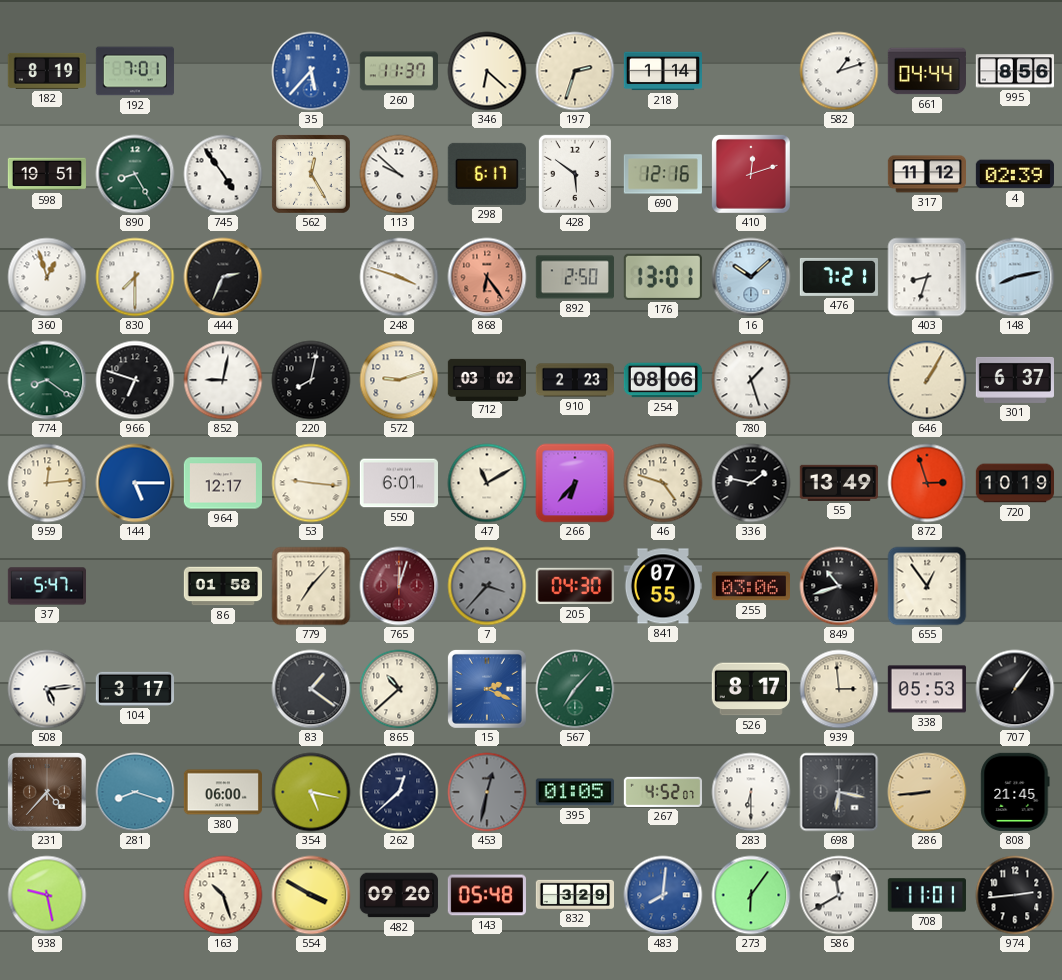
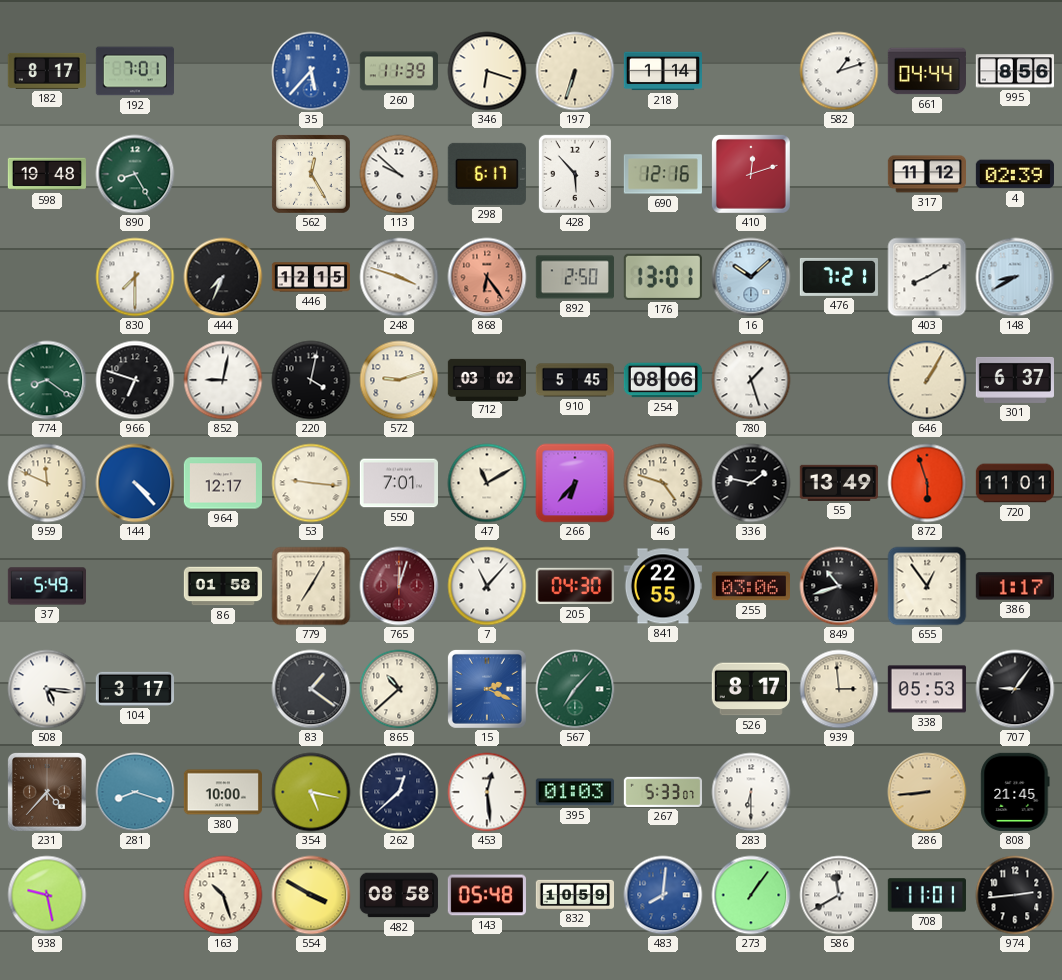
182: 8:19 -> 8:17
260: 11:37 -> 11:39
346: 6:22 -> 6:18
197: 2:33 -> 6:33
598: 19:51 -> 19:48
745: 4:54 -> none
428: 5:51 -> 5:53
360: 12:57 -> none
444: 2:34 -> 7:34
446: none -> 12:15
403: 8:33 -> 8:10
148: 8:13 -> 8:40
220: 8:02 -> 4:02
910: 2:23 -> 5:45
959: 12:14 -> 11:49
144: 5:15 -> 4:23
550: 6:01 -> 7:01
872: 2:57 -> 5:57
720: 10:19 -> 11:01
37: 5:47 -> 5:49
779: 7:07 -> 7:05
7: 3:37 -> 11:07
7 dial: grey -> white
841: 07:55 -> 22:55
386: none -> 1:17
508: 5:14 -> 5:16
707: 1:06 -> 9:06
380: 06:00 -> 10:00
453: 12:32 -> 12:29
453 dial: grey -> white
395: 01:05 -> 01:03
267: 4:52 -> 5:33
698: 6:17 -> none
482: 09:20 -> 08:58
832: 3:29 -> 10:59
273: 6:06 -> 1:06
